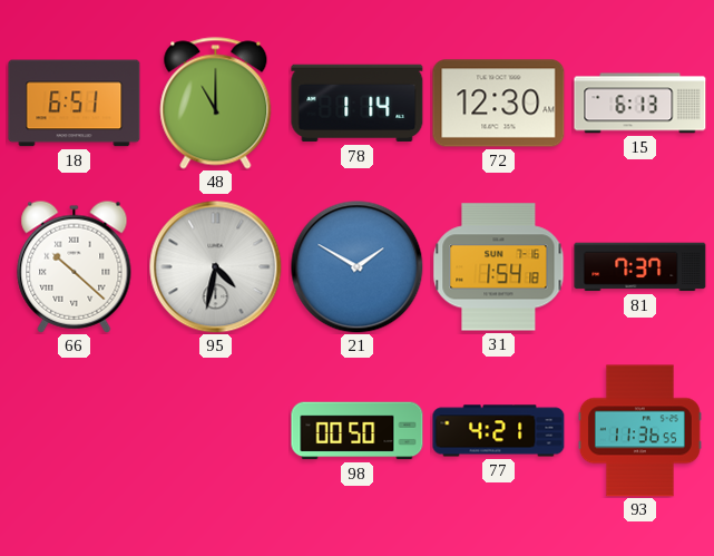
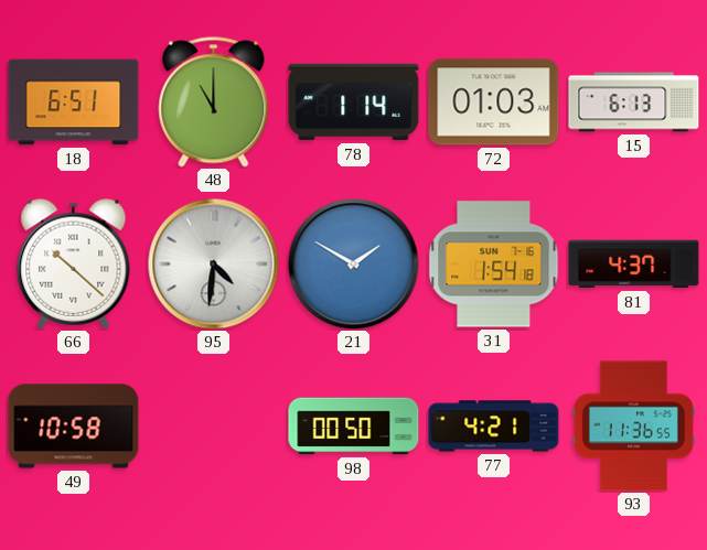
72: 12:30 -> 01:03
95: 4:32 -> 4:31
81: 7:37 -> 4:37
49: none -> 10:58
